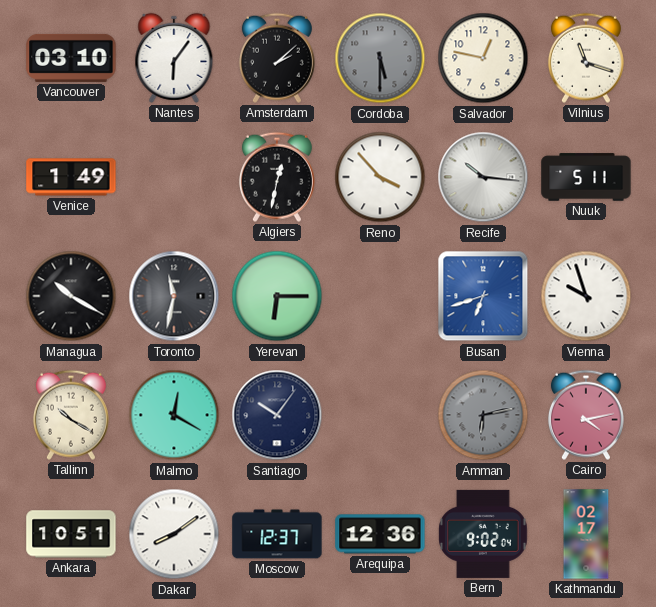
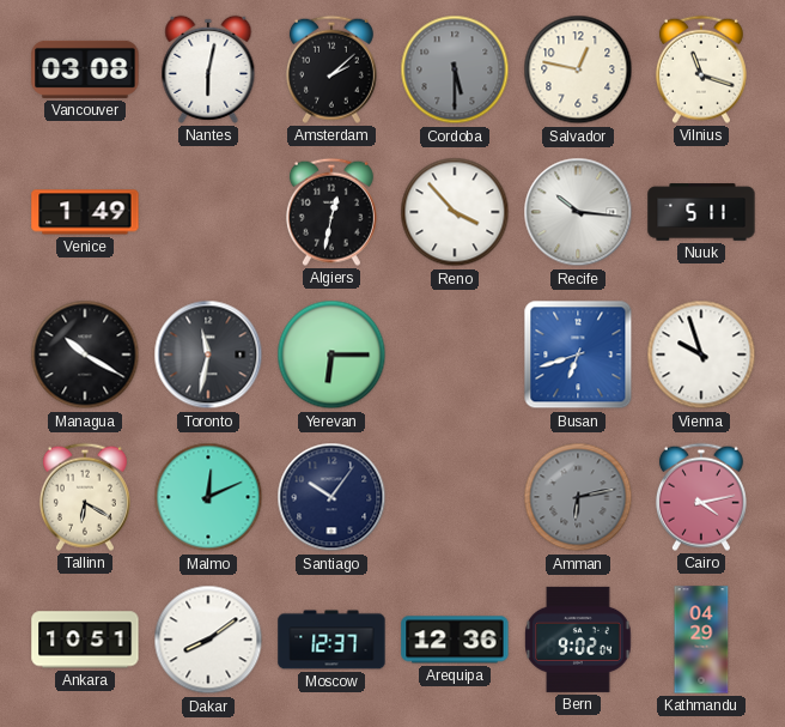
Vancouver: 03:10 -> 03:08
Nantes: 6:06 -> 6:02
Tallinn: 10:20 -> 6:20
Malmo: 12:20 -> 12:11
Kathmandu: 02:17 -> 04:29
